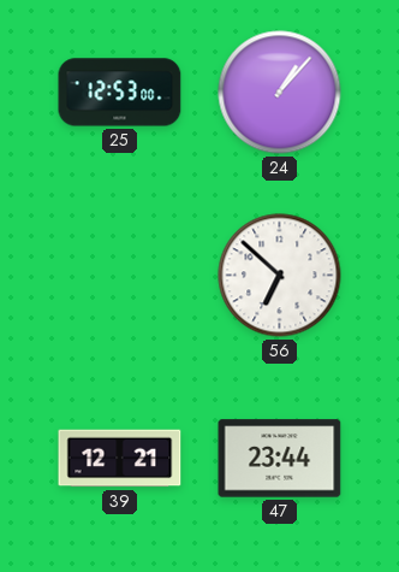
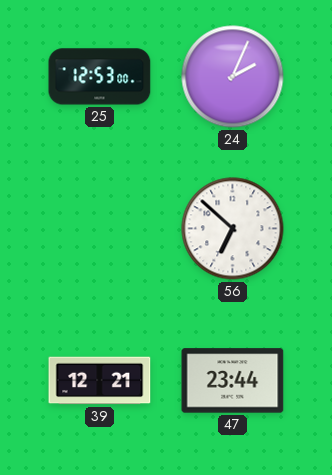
24: 1:07 -> 2:04
